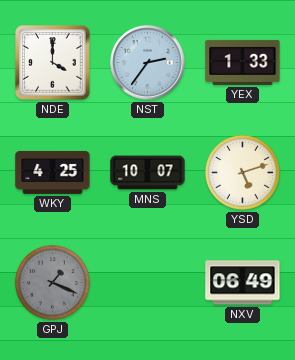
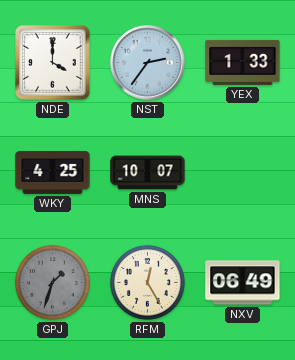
YSD: 5:12 -> none
GPJ: 1:19 -> 1:33
RFM: none -> 12:25
